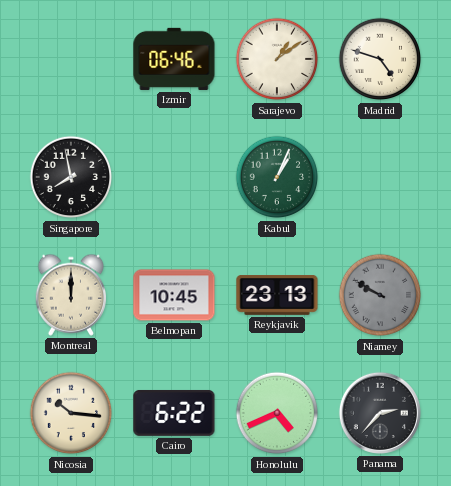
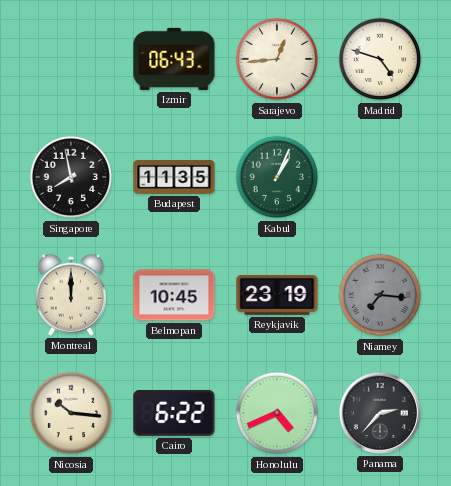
Izmir: 06:46 -> 06:43
Sarajevo: 1:09 -> 12:44
Budapest: none -> 11:35
Reykjavik: 23:13 -> 23:19
Niamey: 9:50 -> 7:16
